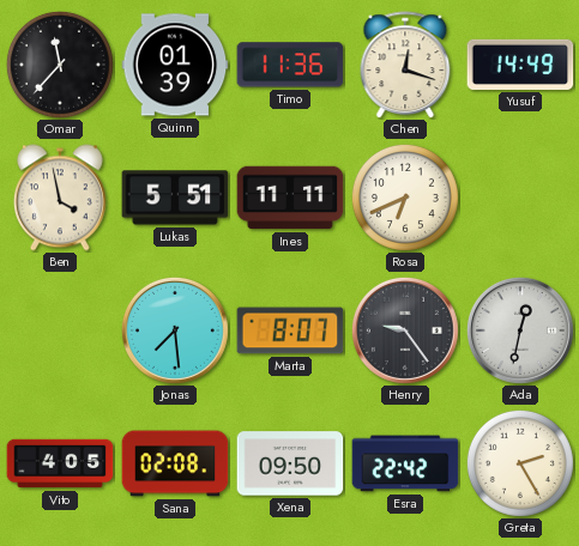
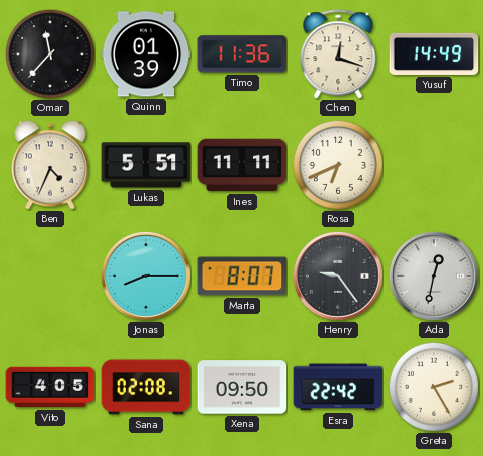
Ben: 3:58 -> 4:34
Jonas: 7:29 -> 8:15
